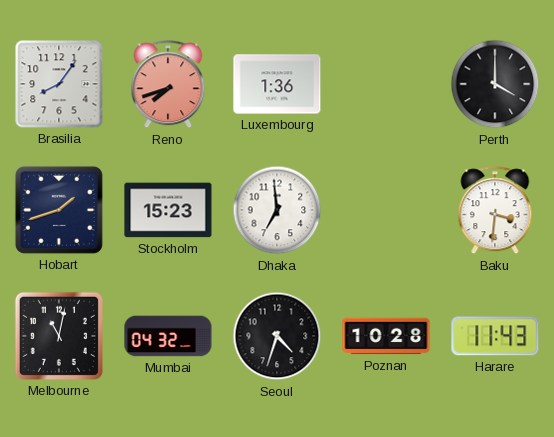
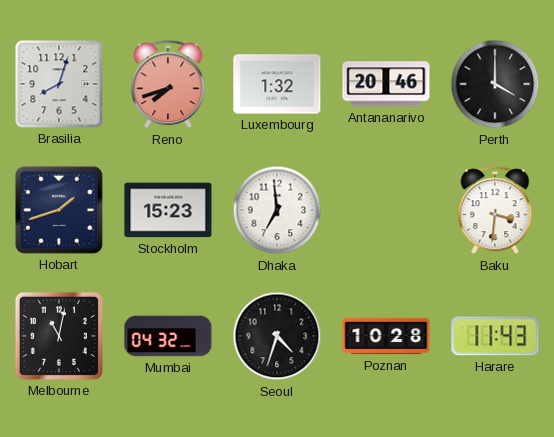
Brasilia: 8:06 -> 8:03
Luxembourg: 1:36 -> 1:32
Antananarivo: none -> 20:46
